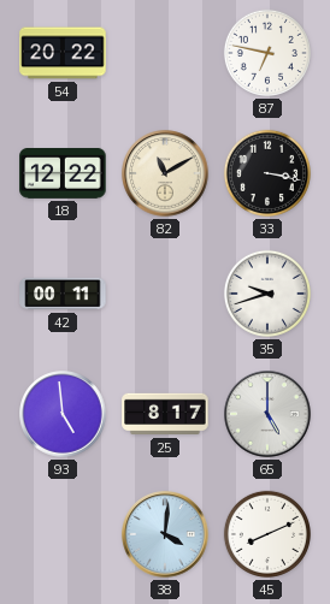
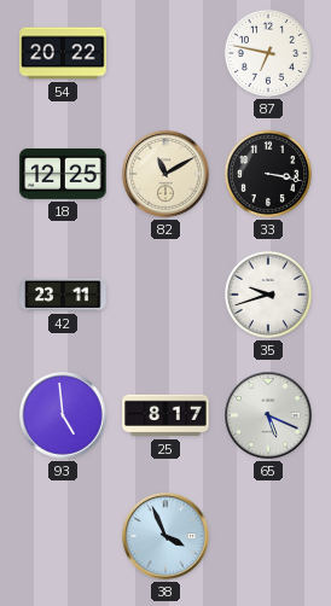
18: 12:22 -> 12:25
42: 00:11 -> 23:11
65: 5:00 -> 5:19
38: 4:01 -> 3:56
45: 8:11 -> none
